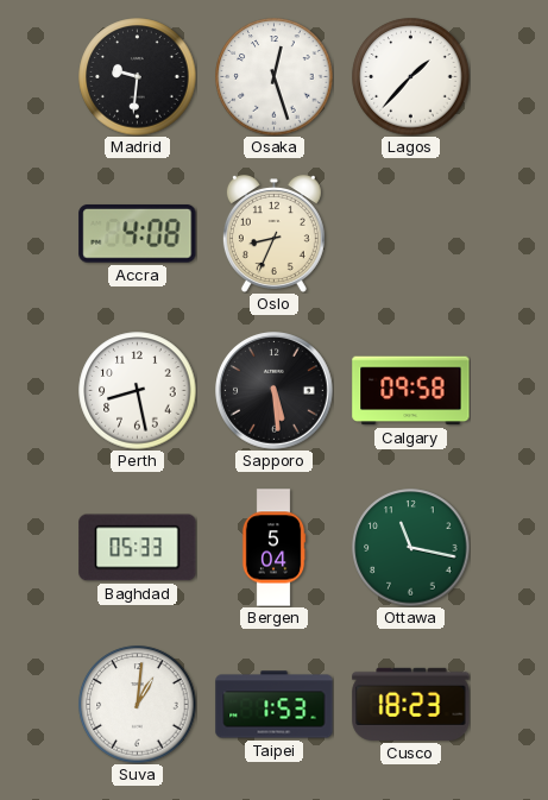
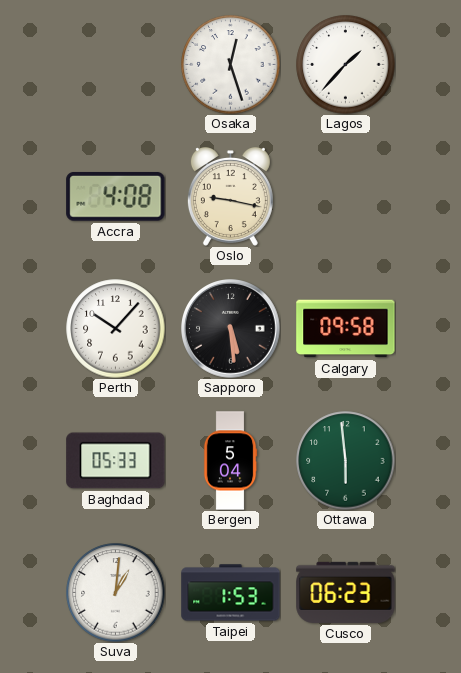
Madrid: 9:31 -> none
Oslo: 8:34 -> 9:17
Perth: 8:28 -> 10:07
Ottawa: 11:17 -> 5:59
Cusco: 18:23 -> 06:23
